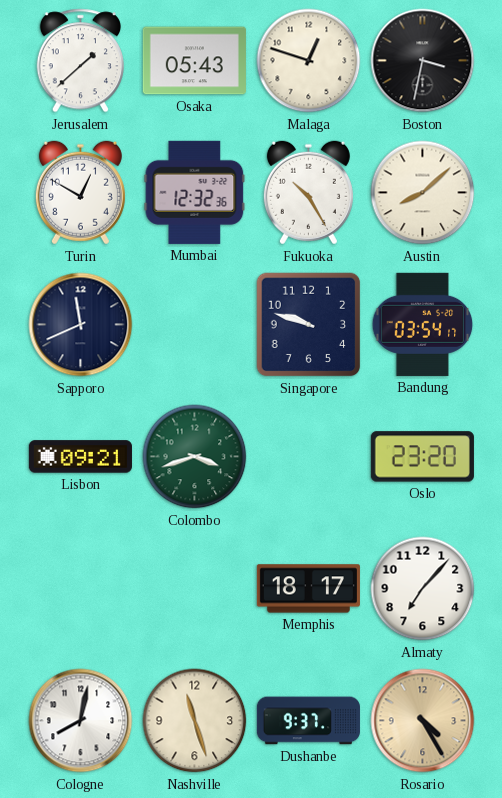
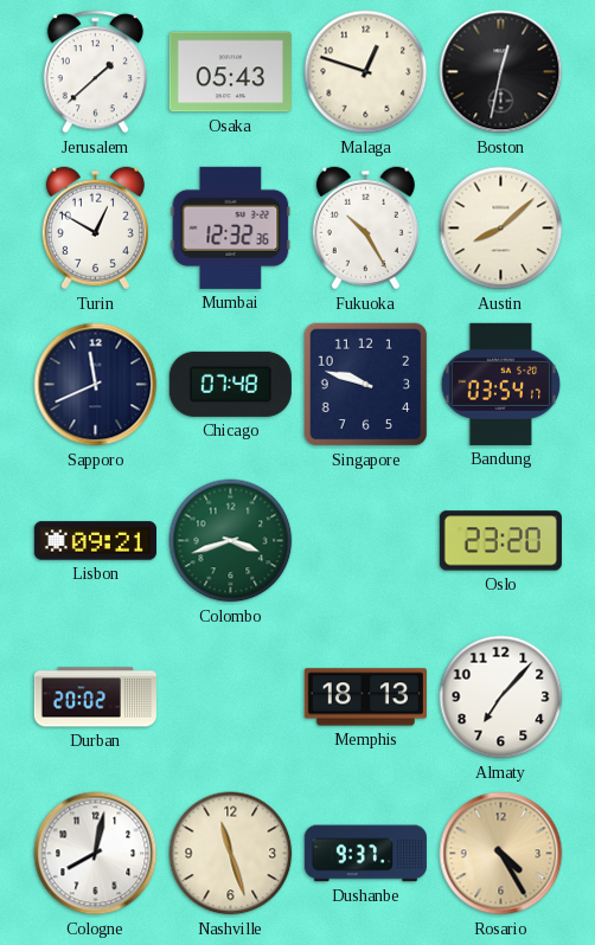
Boston: 3:32 -> 12:32
Chicago: none -> 07:48
Durban: none -> 20:02
Memphis: 18:17 -> 18:13
